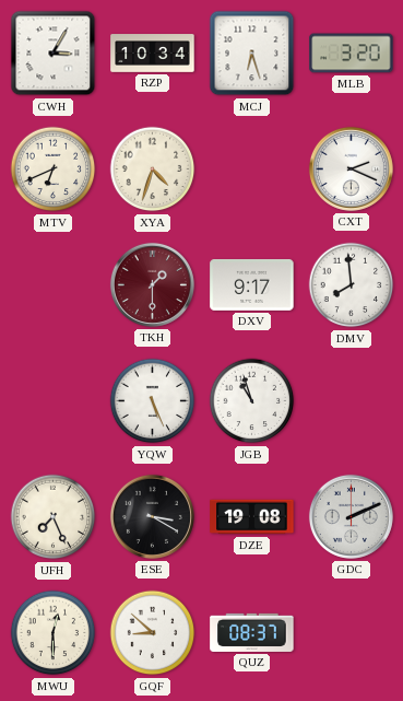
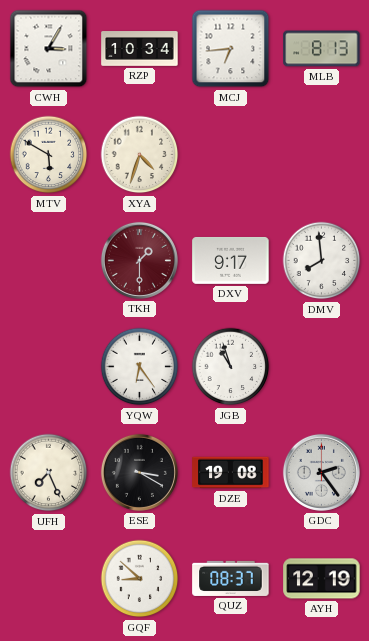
MCJ: 6:27 -> 6:44
MLB: 3:20 -> 8:13
MTV: 6:41 -> 5:50
CXT: 2:19 -> none
YQW: 5:26 -> 6:24
GDC: 2:11 -> 2:24
MWU: 12:30 -> none
AYH: none -> 12:19
